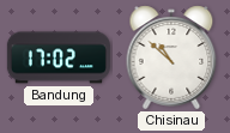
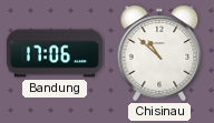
Bandung: 17:02 -> 17:06
